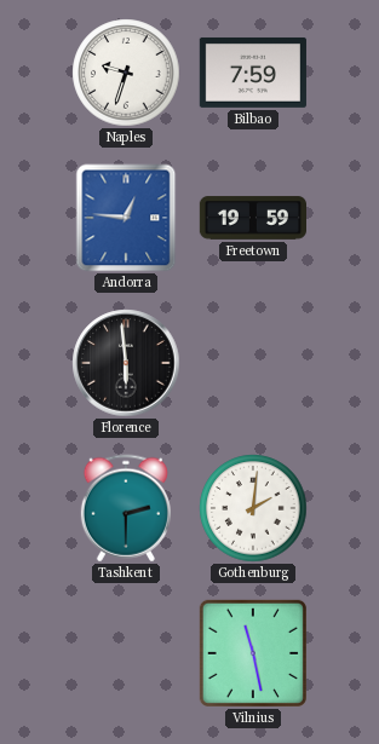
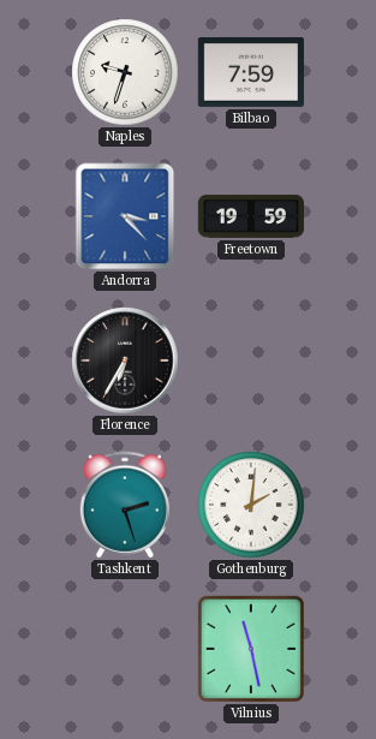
Andorra: 12:46 -> 3:23
Florence: 5:59 -> 6:35
Tashkent: 2:30 -> 2:27
